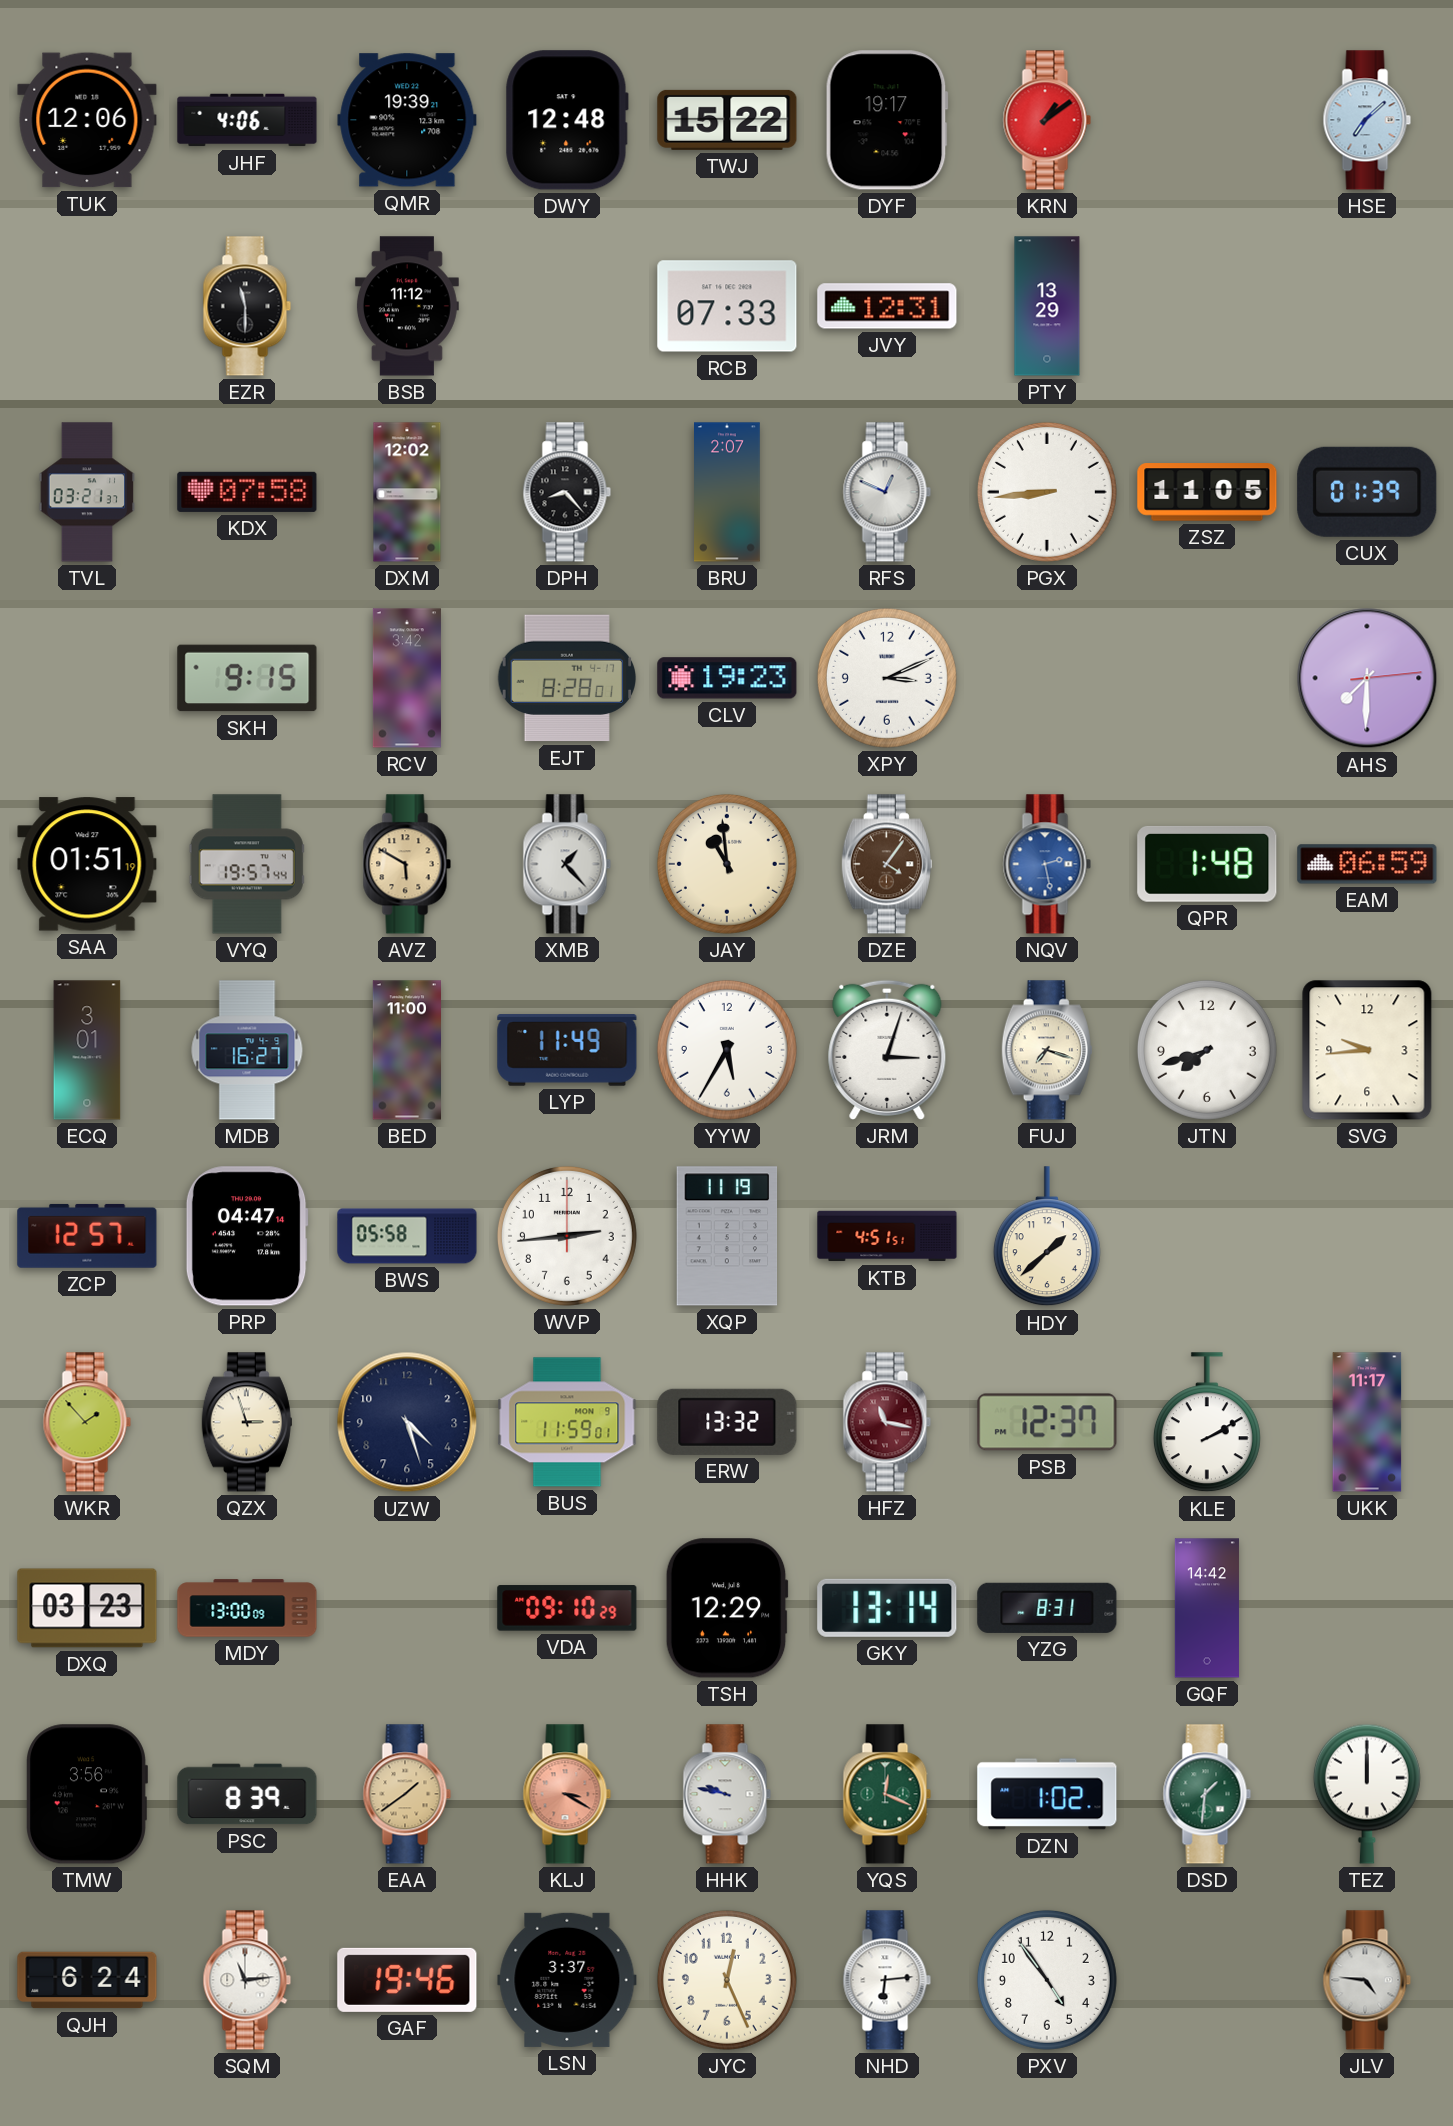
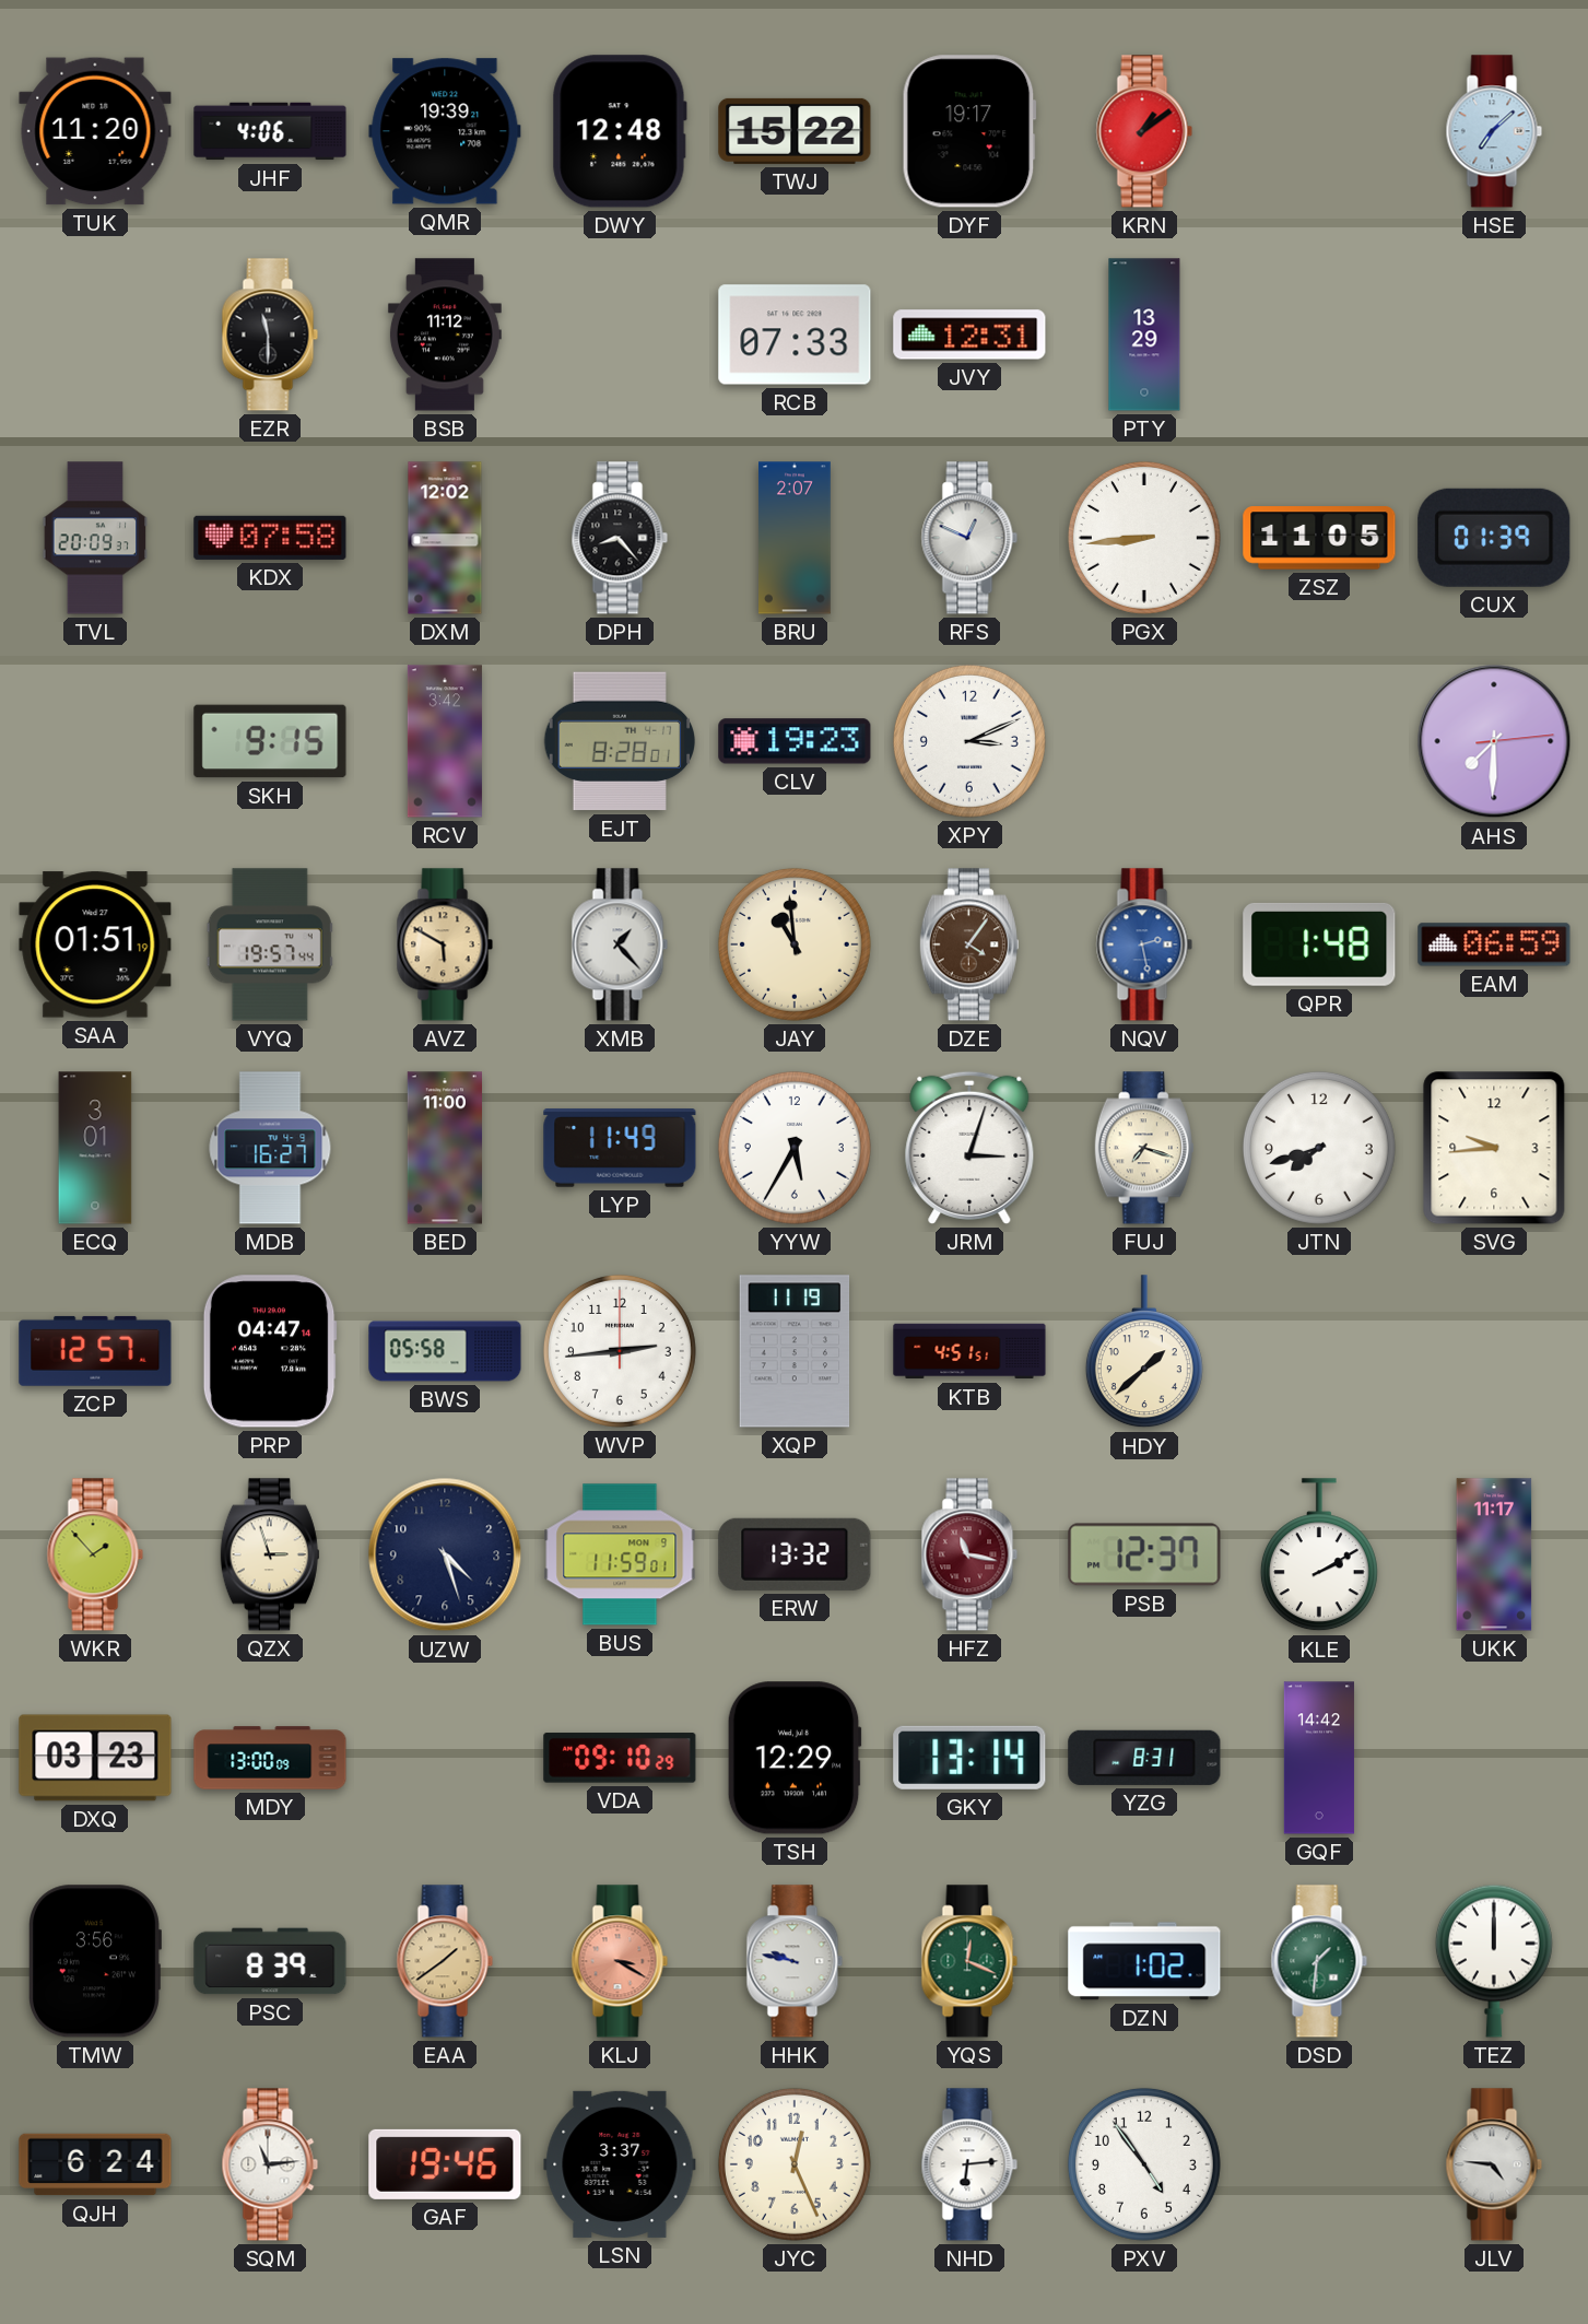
TUK: 12:06 -> 11:20
TVL: 03:21 -> 20:09
